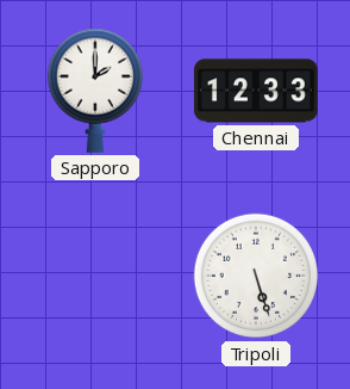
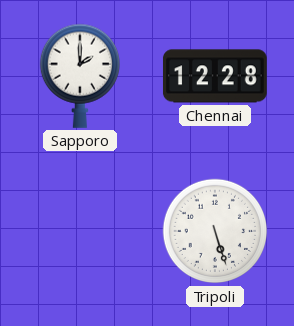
Chennai: 12:33 -> 12:28
